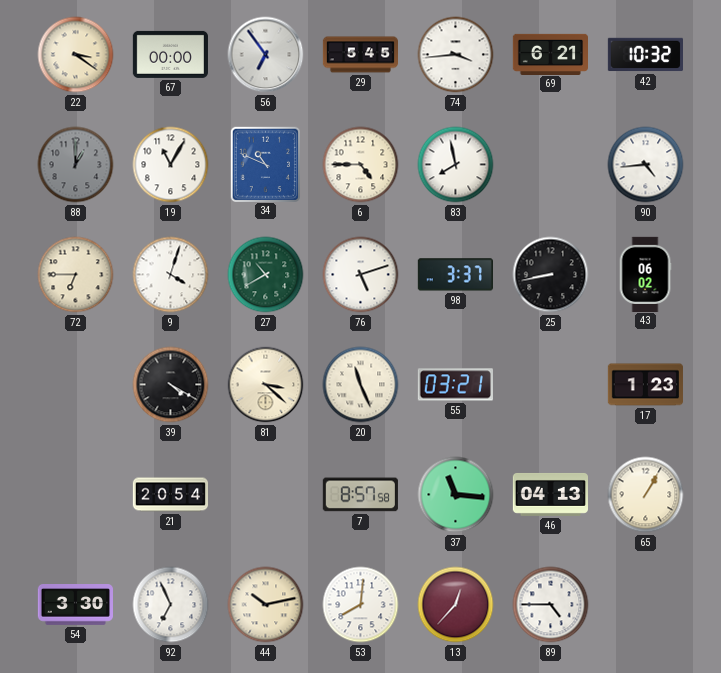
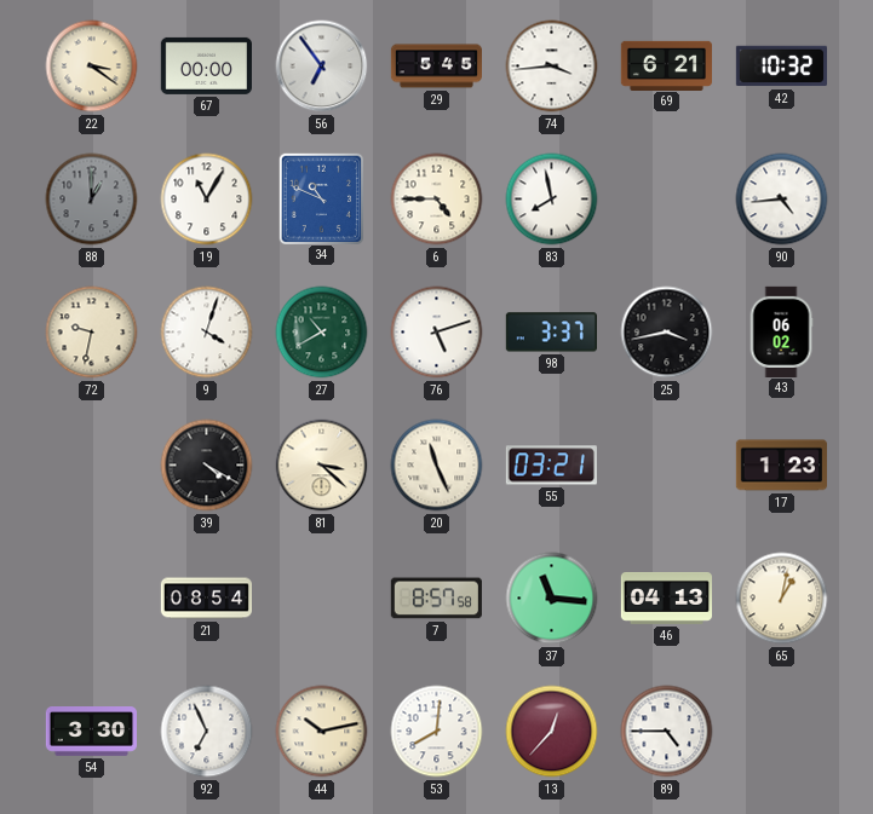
72: 6:45 -> 9:32
25: 8:43 -> 3:43
21: 20:54 -> 08:54
65: 1:05 -> 1:02
